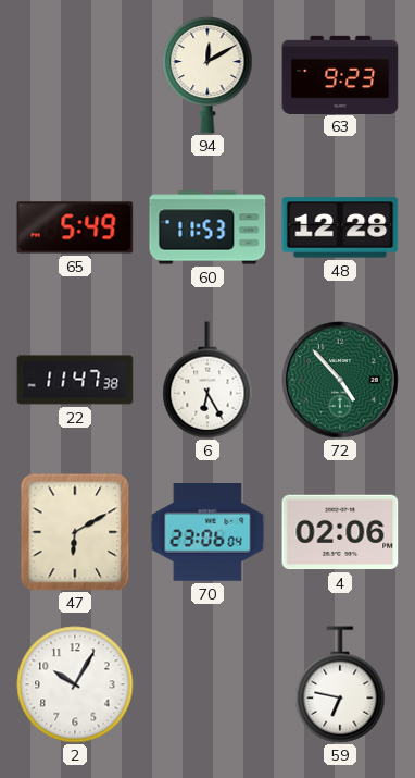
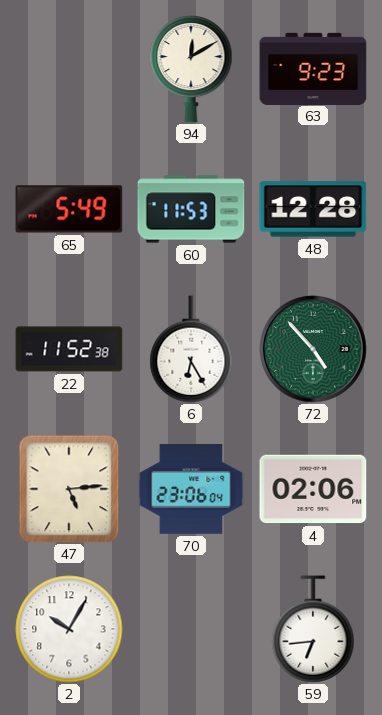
22: 11:47 -> 11:52
47: 6:10 -> 5:14
59: 6:47 -> 6:44
